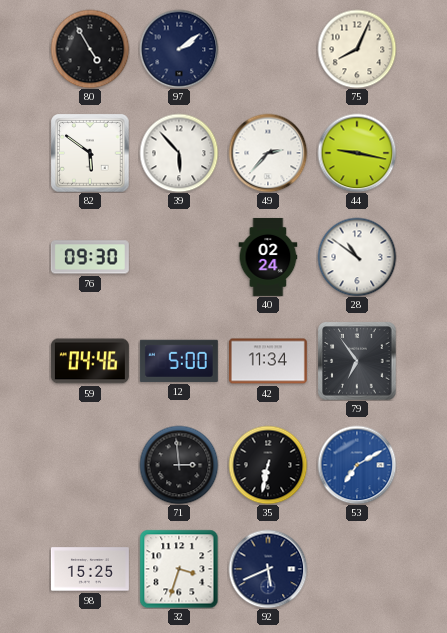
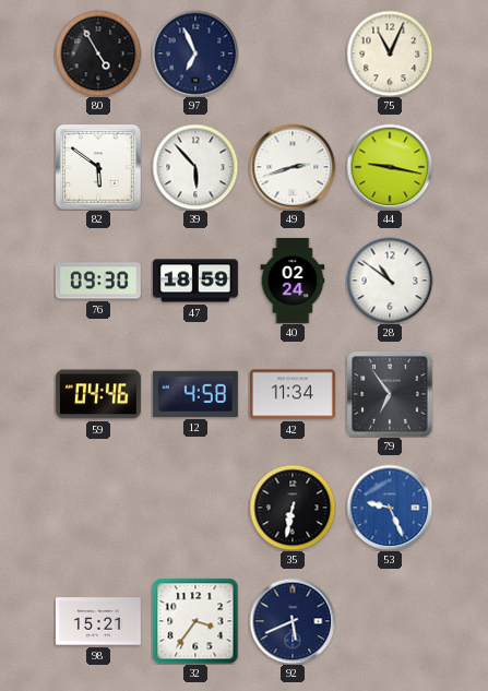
97: 2:09 -> 6:56
75: 8:04 -> 11:04
49: 2:37 -> 2:42
47: none -> 18:59
12: 5:00 -> 4:58
71: 2:59 -> none
53: 7:10 -> 9:26
98: 15:25 -> 15:21
32: 3:33 -> 3:36
